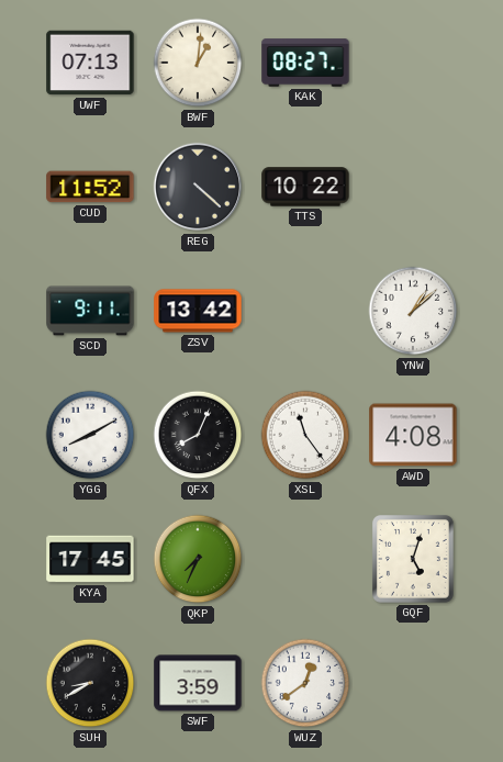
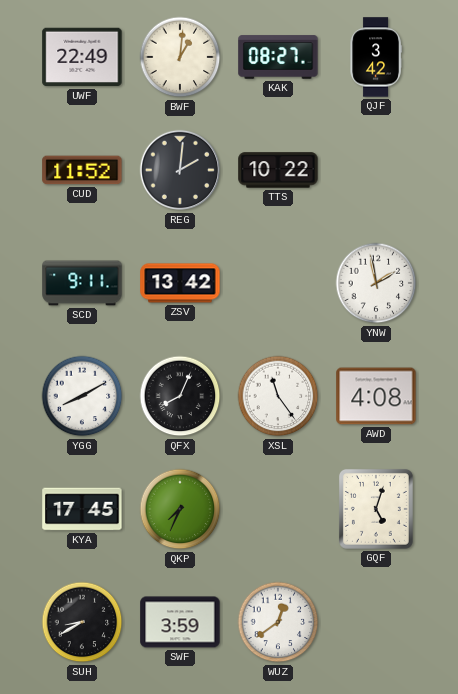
UWF: 07:13 -> 22:49
QJF: none -> 3:42
REG: 4:22 -> 2:01
YNW: 1:08 -> 1:58
